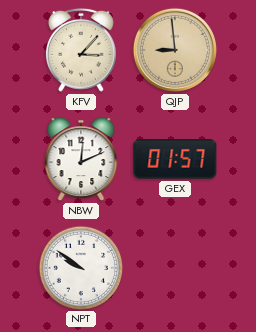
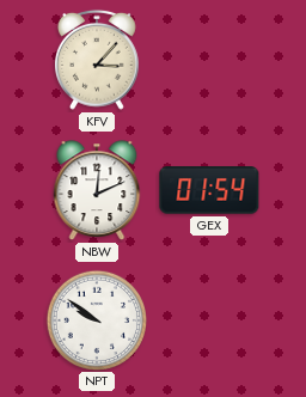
QJP: 8:59 -> none
GEX: 01:57 -> 01:54
